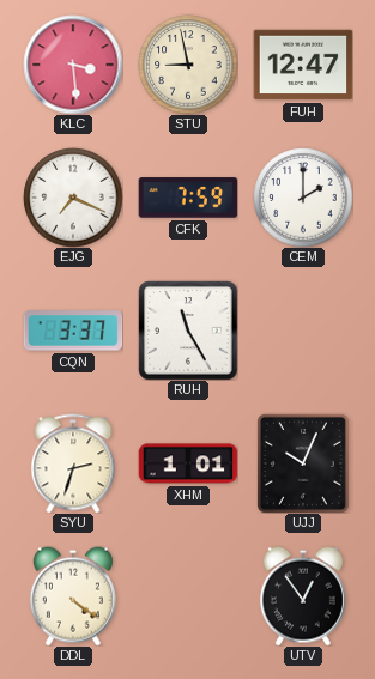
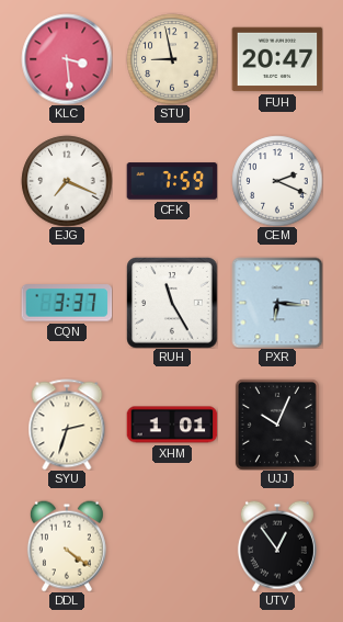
FUH: 12:47 -> 20:47
CEM: 2:00 -> 2:19
PXR: none -> 6:16
